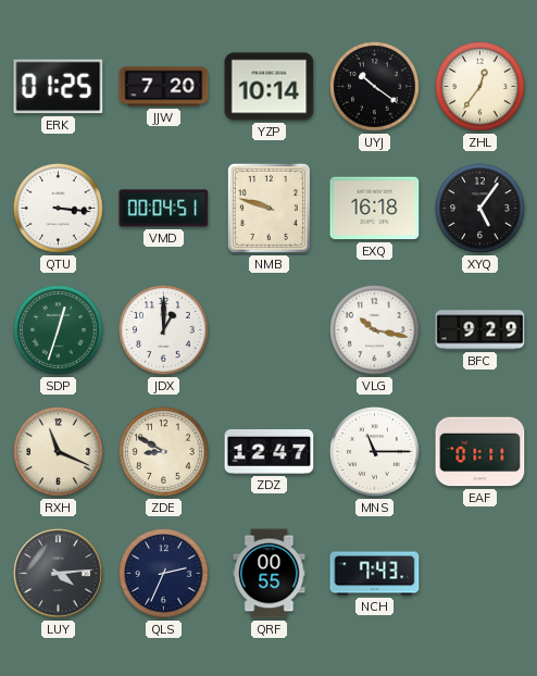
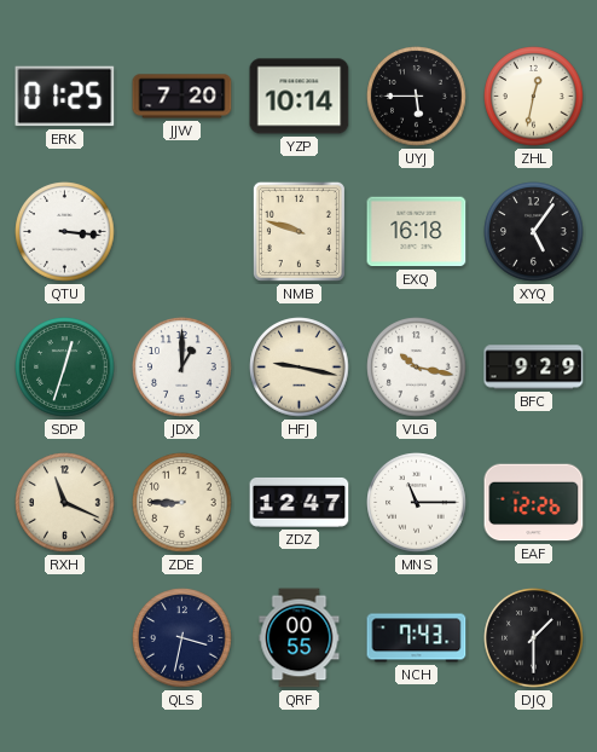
UYJ: 10:21 -> 5:45
ZHL: 12:36 -> 12:32
VMD: 00:04 -> none
HFJ: none -> 9:17
ZDE: 8:50 -> 8:45
EAF: 01:11 -> 12:26
LUY: 4:14 -> none
QLS: 2:34 -> 3:32
DJQ: none -> 1:30
